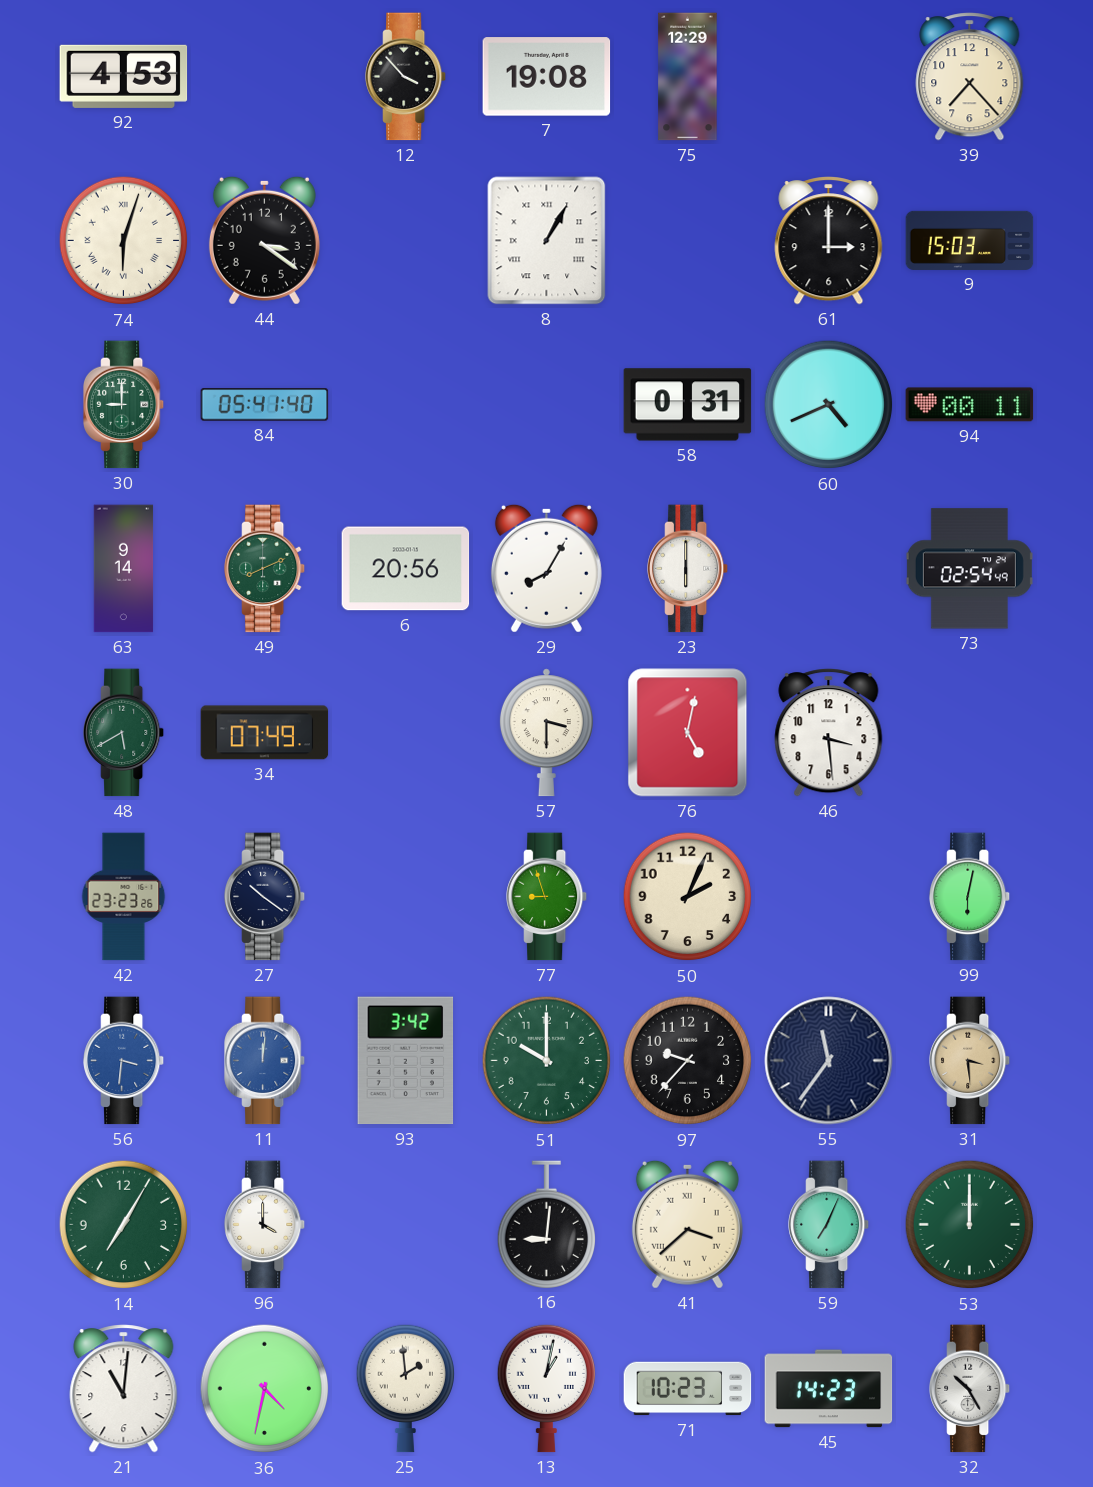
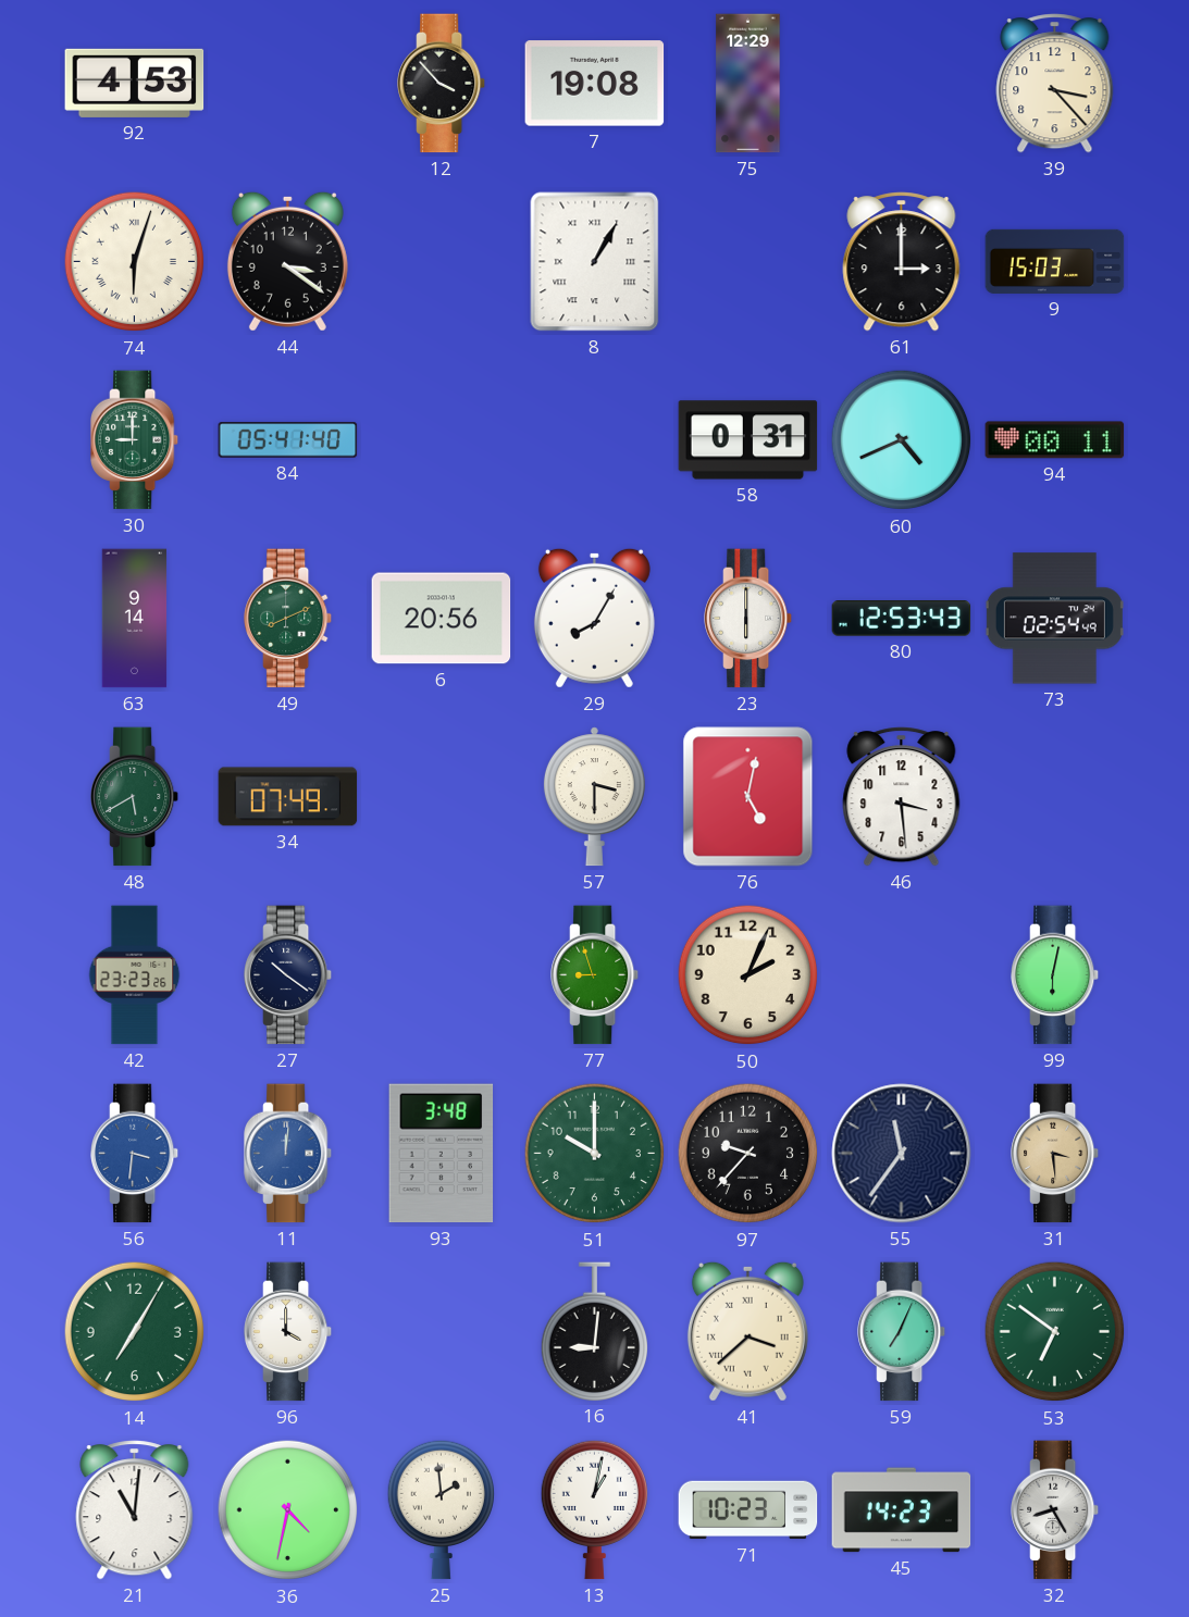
39: 7:23 -> 3:23
80: none -> 12:53
93: 3:42 -> 3:48
53: 12:00 -> 6:51
32: 10:25 -> 8:25
